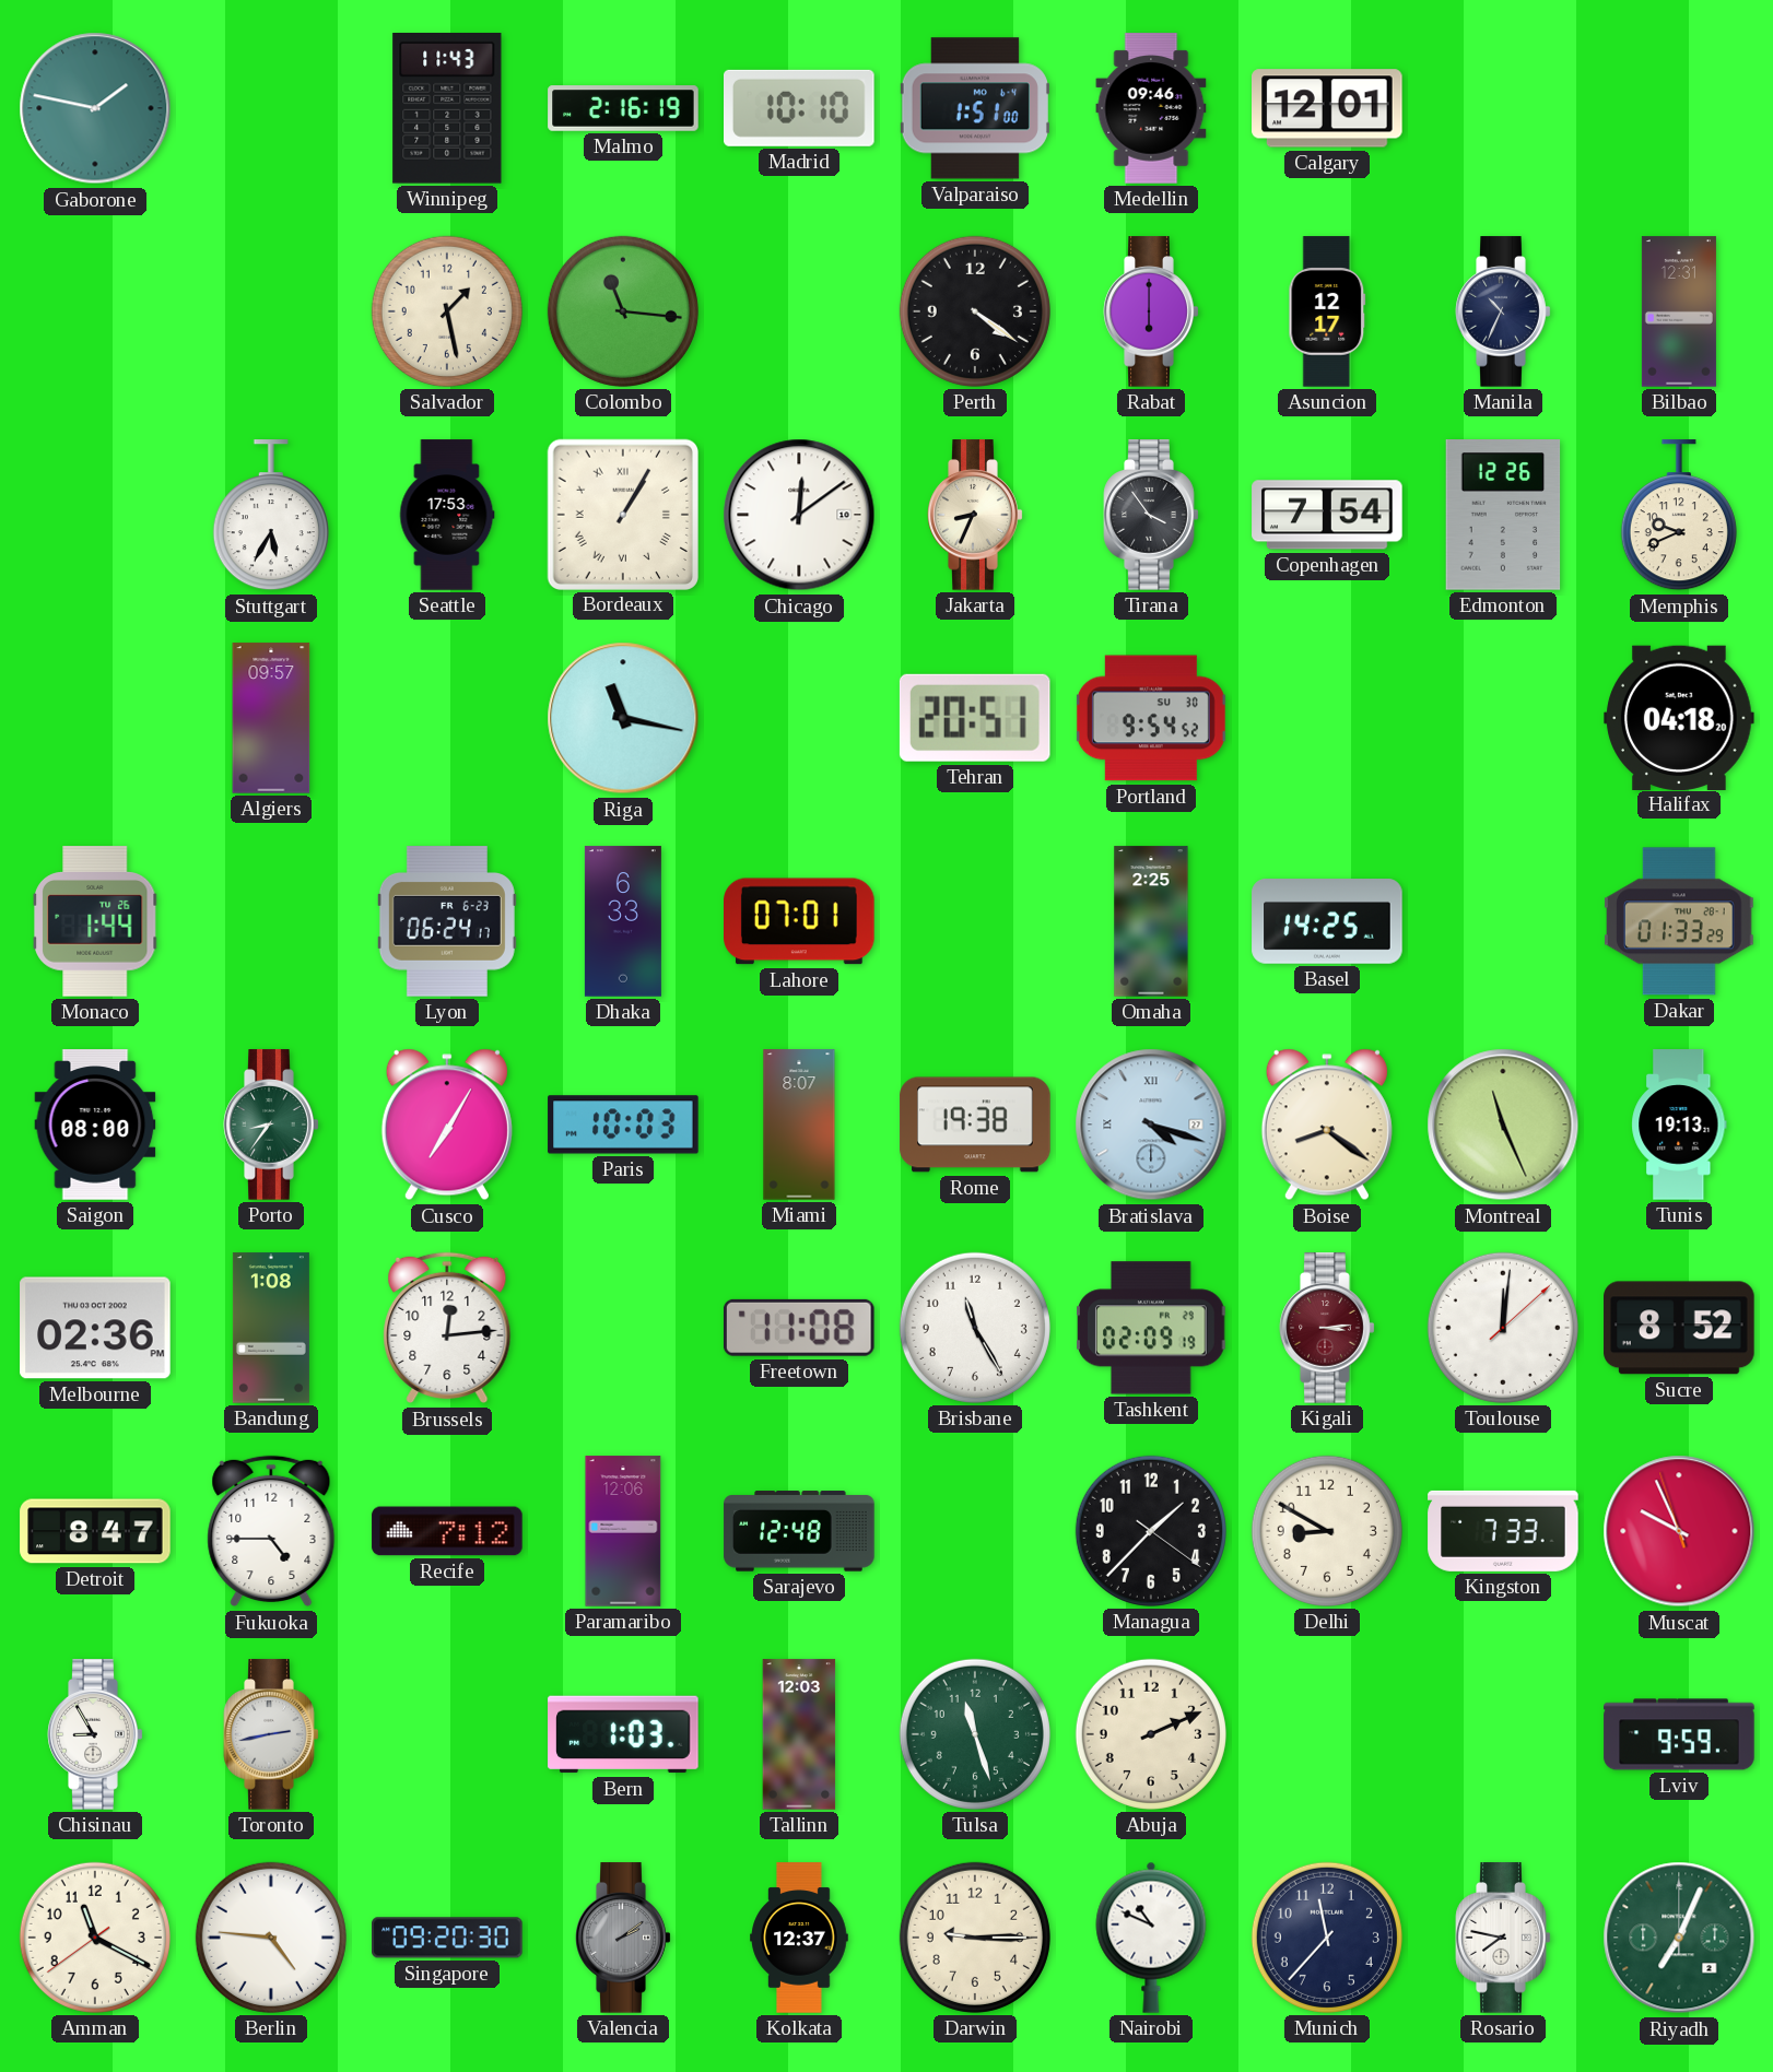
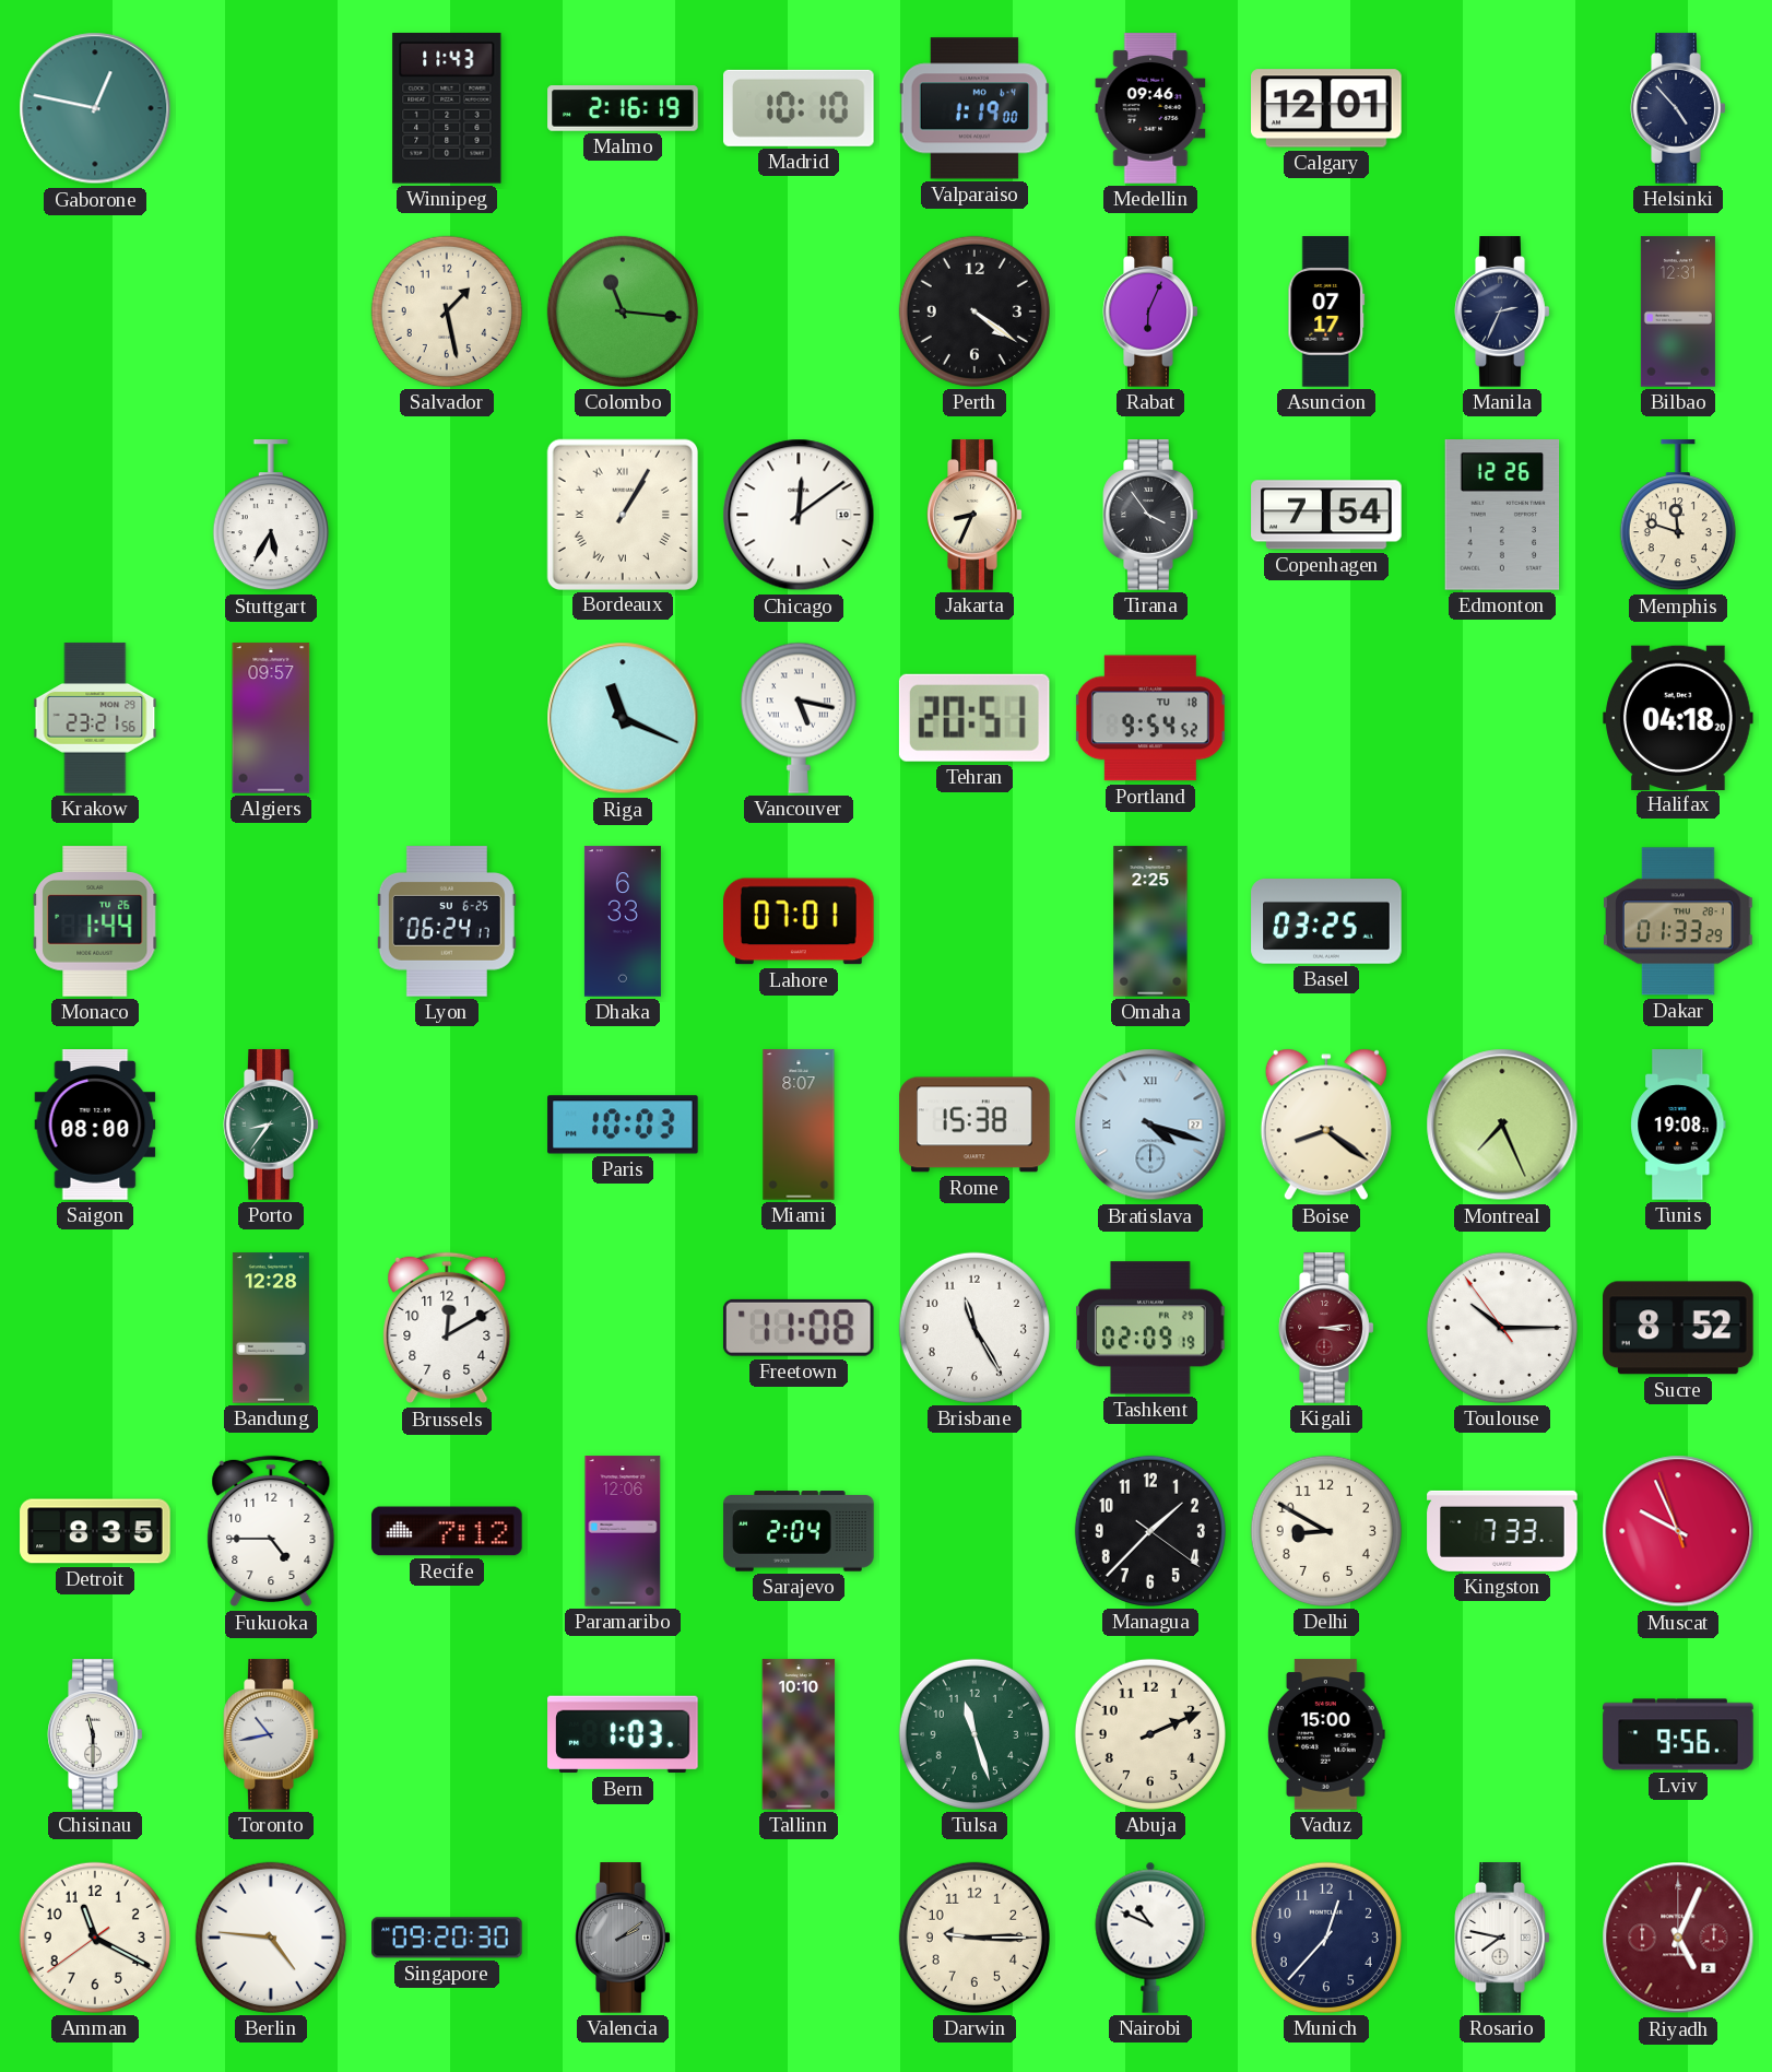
Gaborone: 1:47 -> 12:47
Valparaiso: 1:51 -> 1:19
Helsinki: none -> 4:53
Rabat: 6:00 -> 6:04
Asuncion: 12:17 -> 07:17
Manila: 10:34 -> 2:34
Seattle: 17:53 -> none
Memphis: 9:41 -> 11:48
Krakow: none -> 23:21
Riga: 11:17 -> 11:19
Vancouver: none -> 5:17
Portland date: SU 30 -> TU 18
Lyon date: FR 6-23 -> SU 6-25
Basel: 14:25 -> 03:25
Cusco: 7:05 -> none
Rome: 19:38 -> 15:38
Montreal: 11:26 -> 7:26
Tunis: 19:13 -> 19:08
Melbourne: 02:36 -> none
Bandung: 1:08 -> 12:28
Brussels: 12:14 -> 12:10
Toulouse: 12:01 -> 10:14
Detroit: 8:47 -> 8:35
Sarajevo: 12:48 -> 2:04
Chisinau: 8:55 -> 11:30
Toronto: 2:43 -> 10:43
Tallinn: 12:03 -> 10:10
Vaduz: none -> 15:00
Lviv: 9:59 -> 9:56
Kolkata: 12:37 -> none
Munich: 11:37 -> 12:37
Riyadh: 7:04 -> 5:04
Riyadh dial: green -> burgundy
